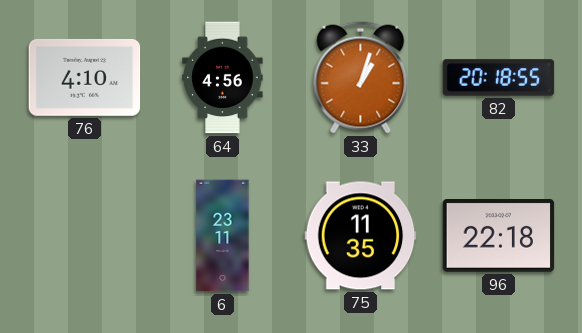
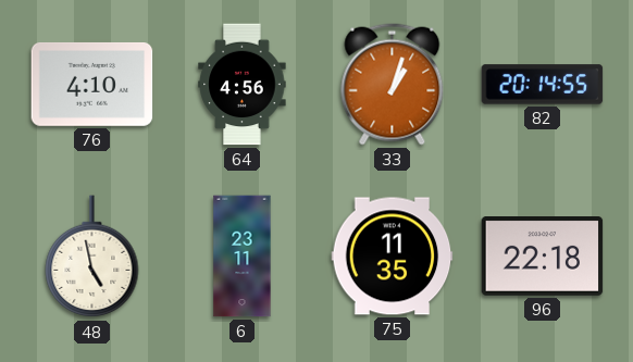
82: 20:18 -> 20:14
48: none -> 4:58
